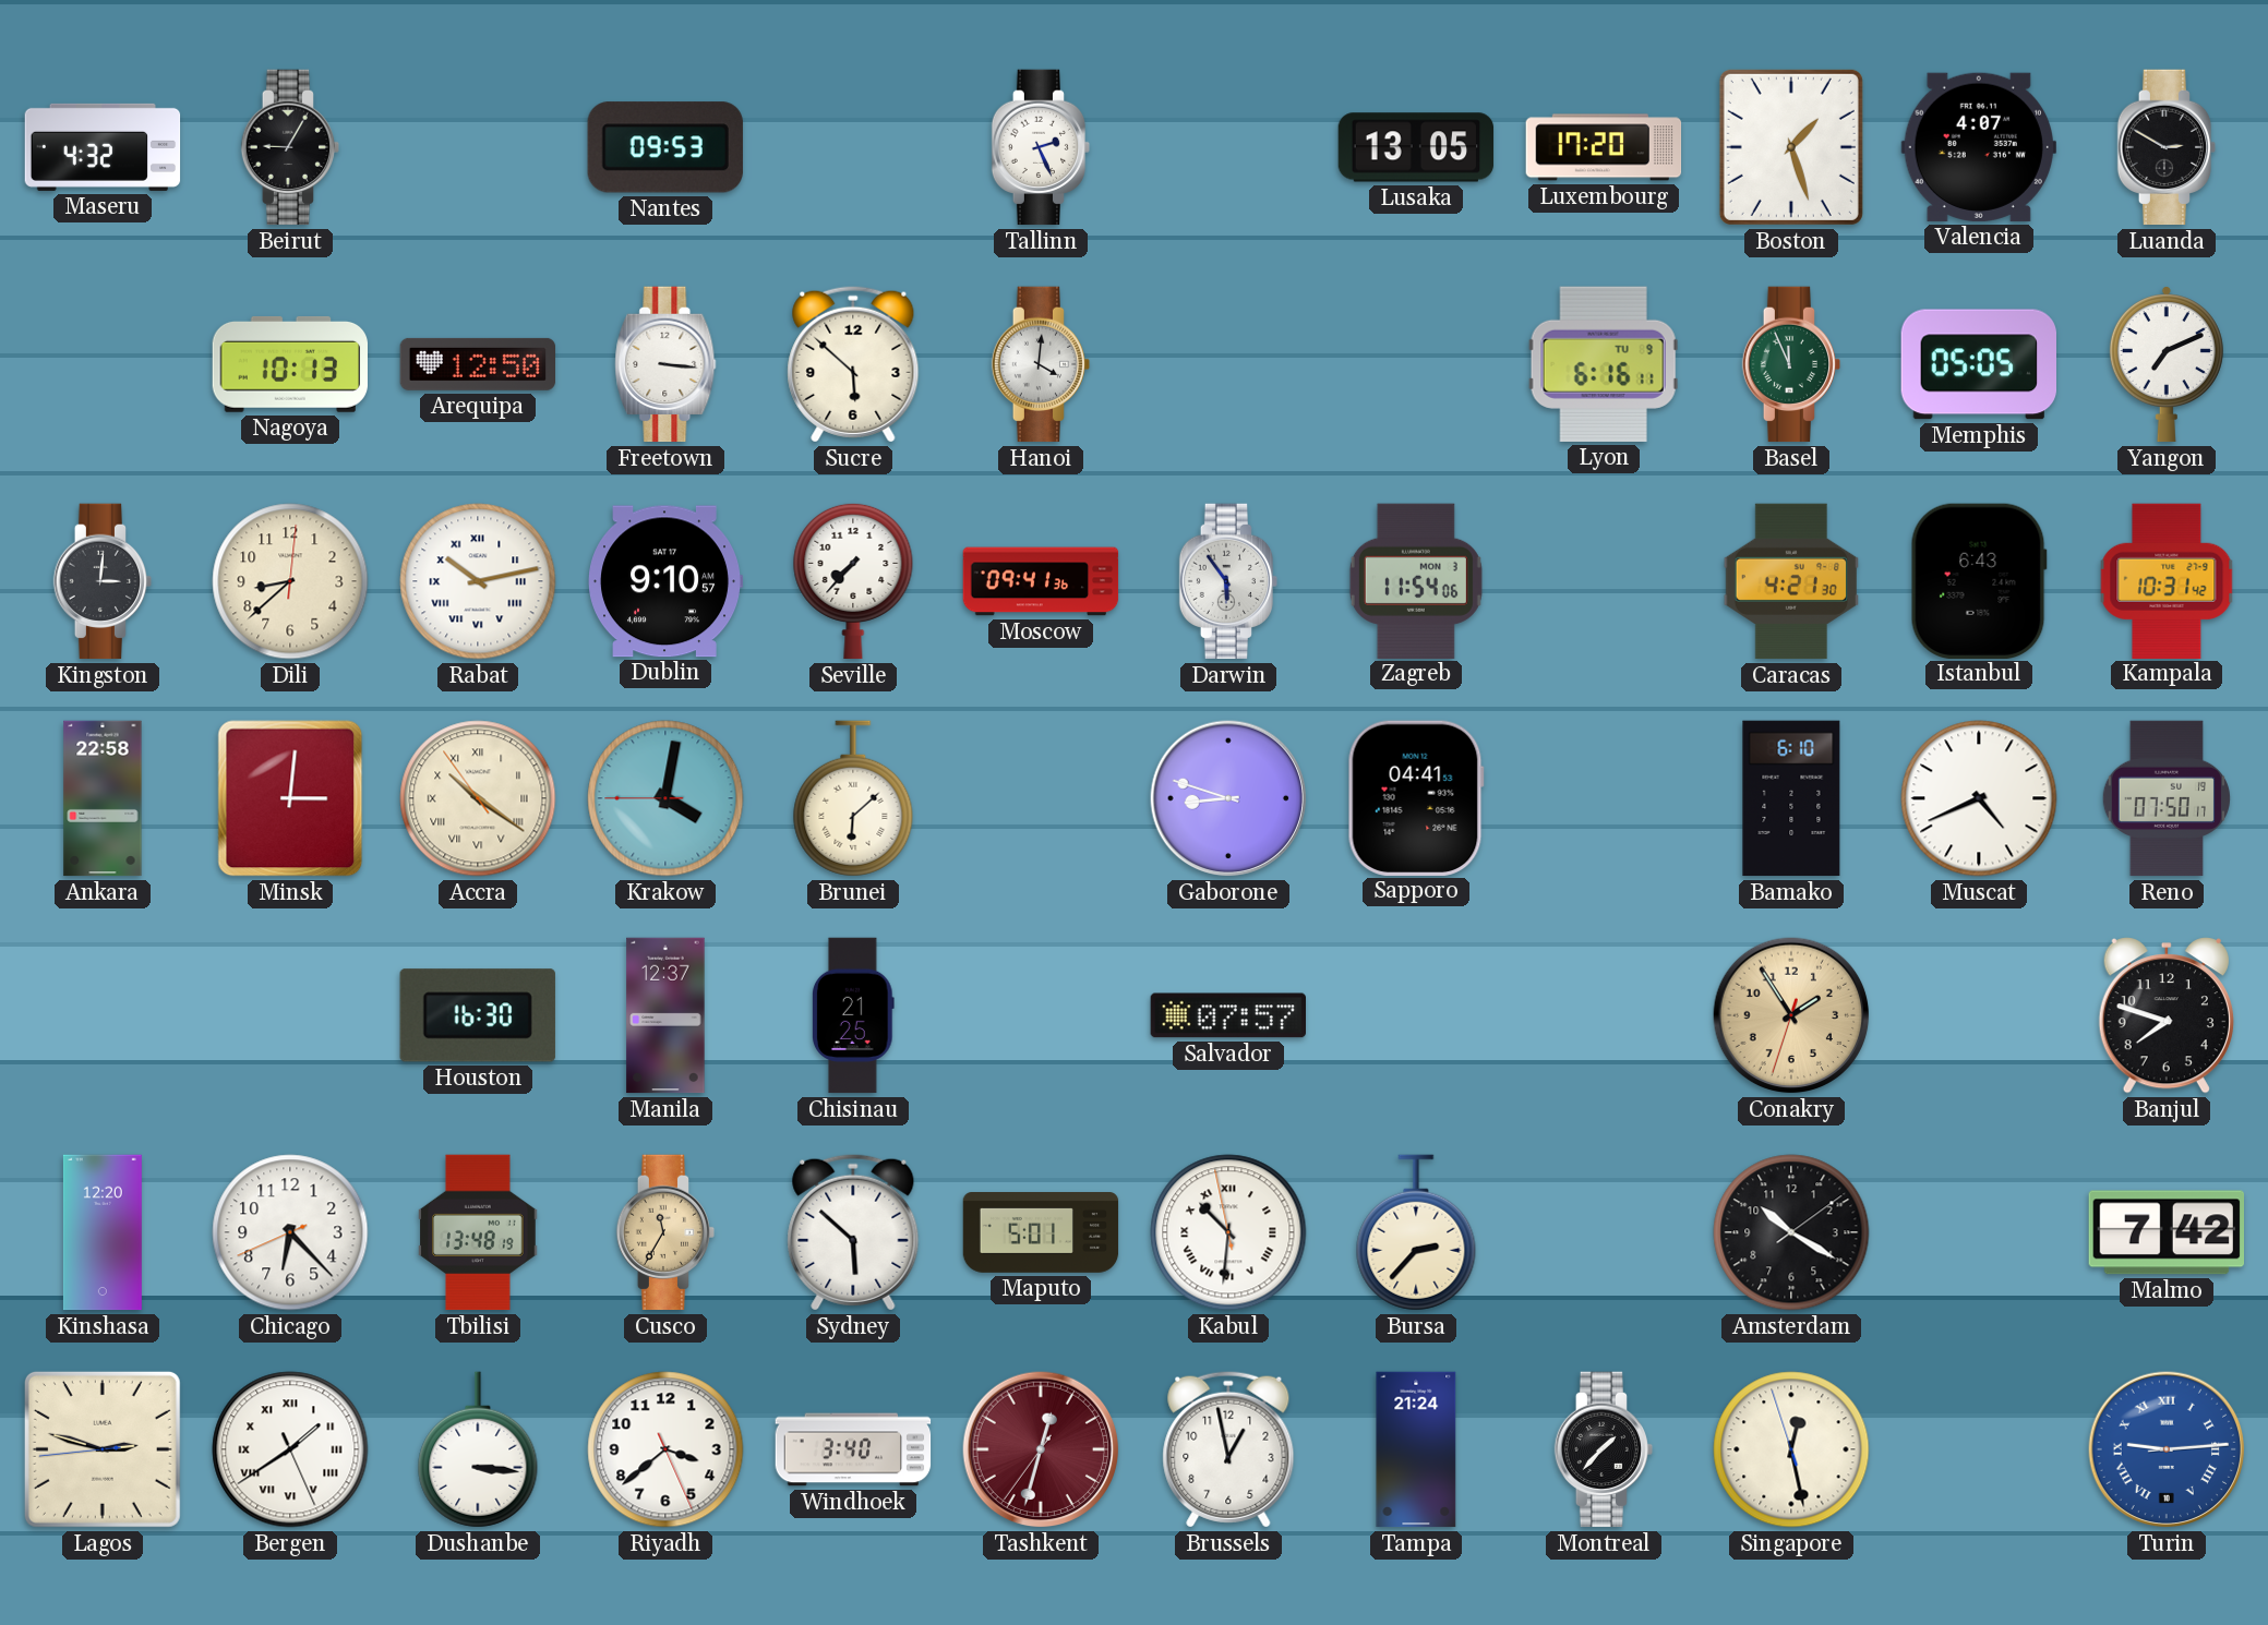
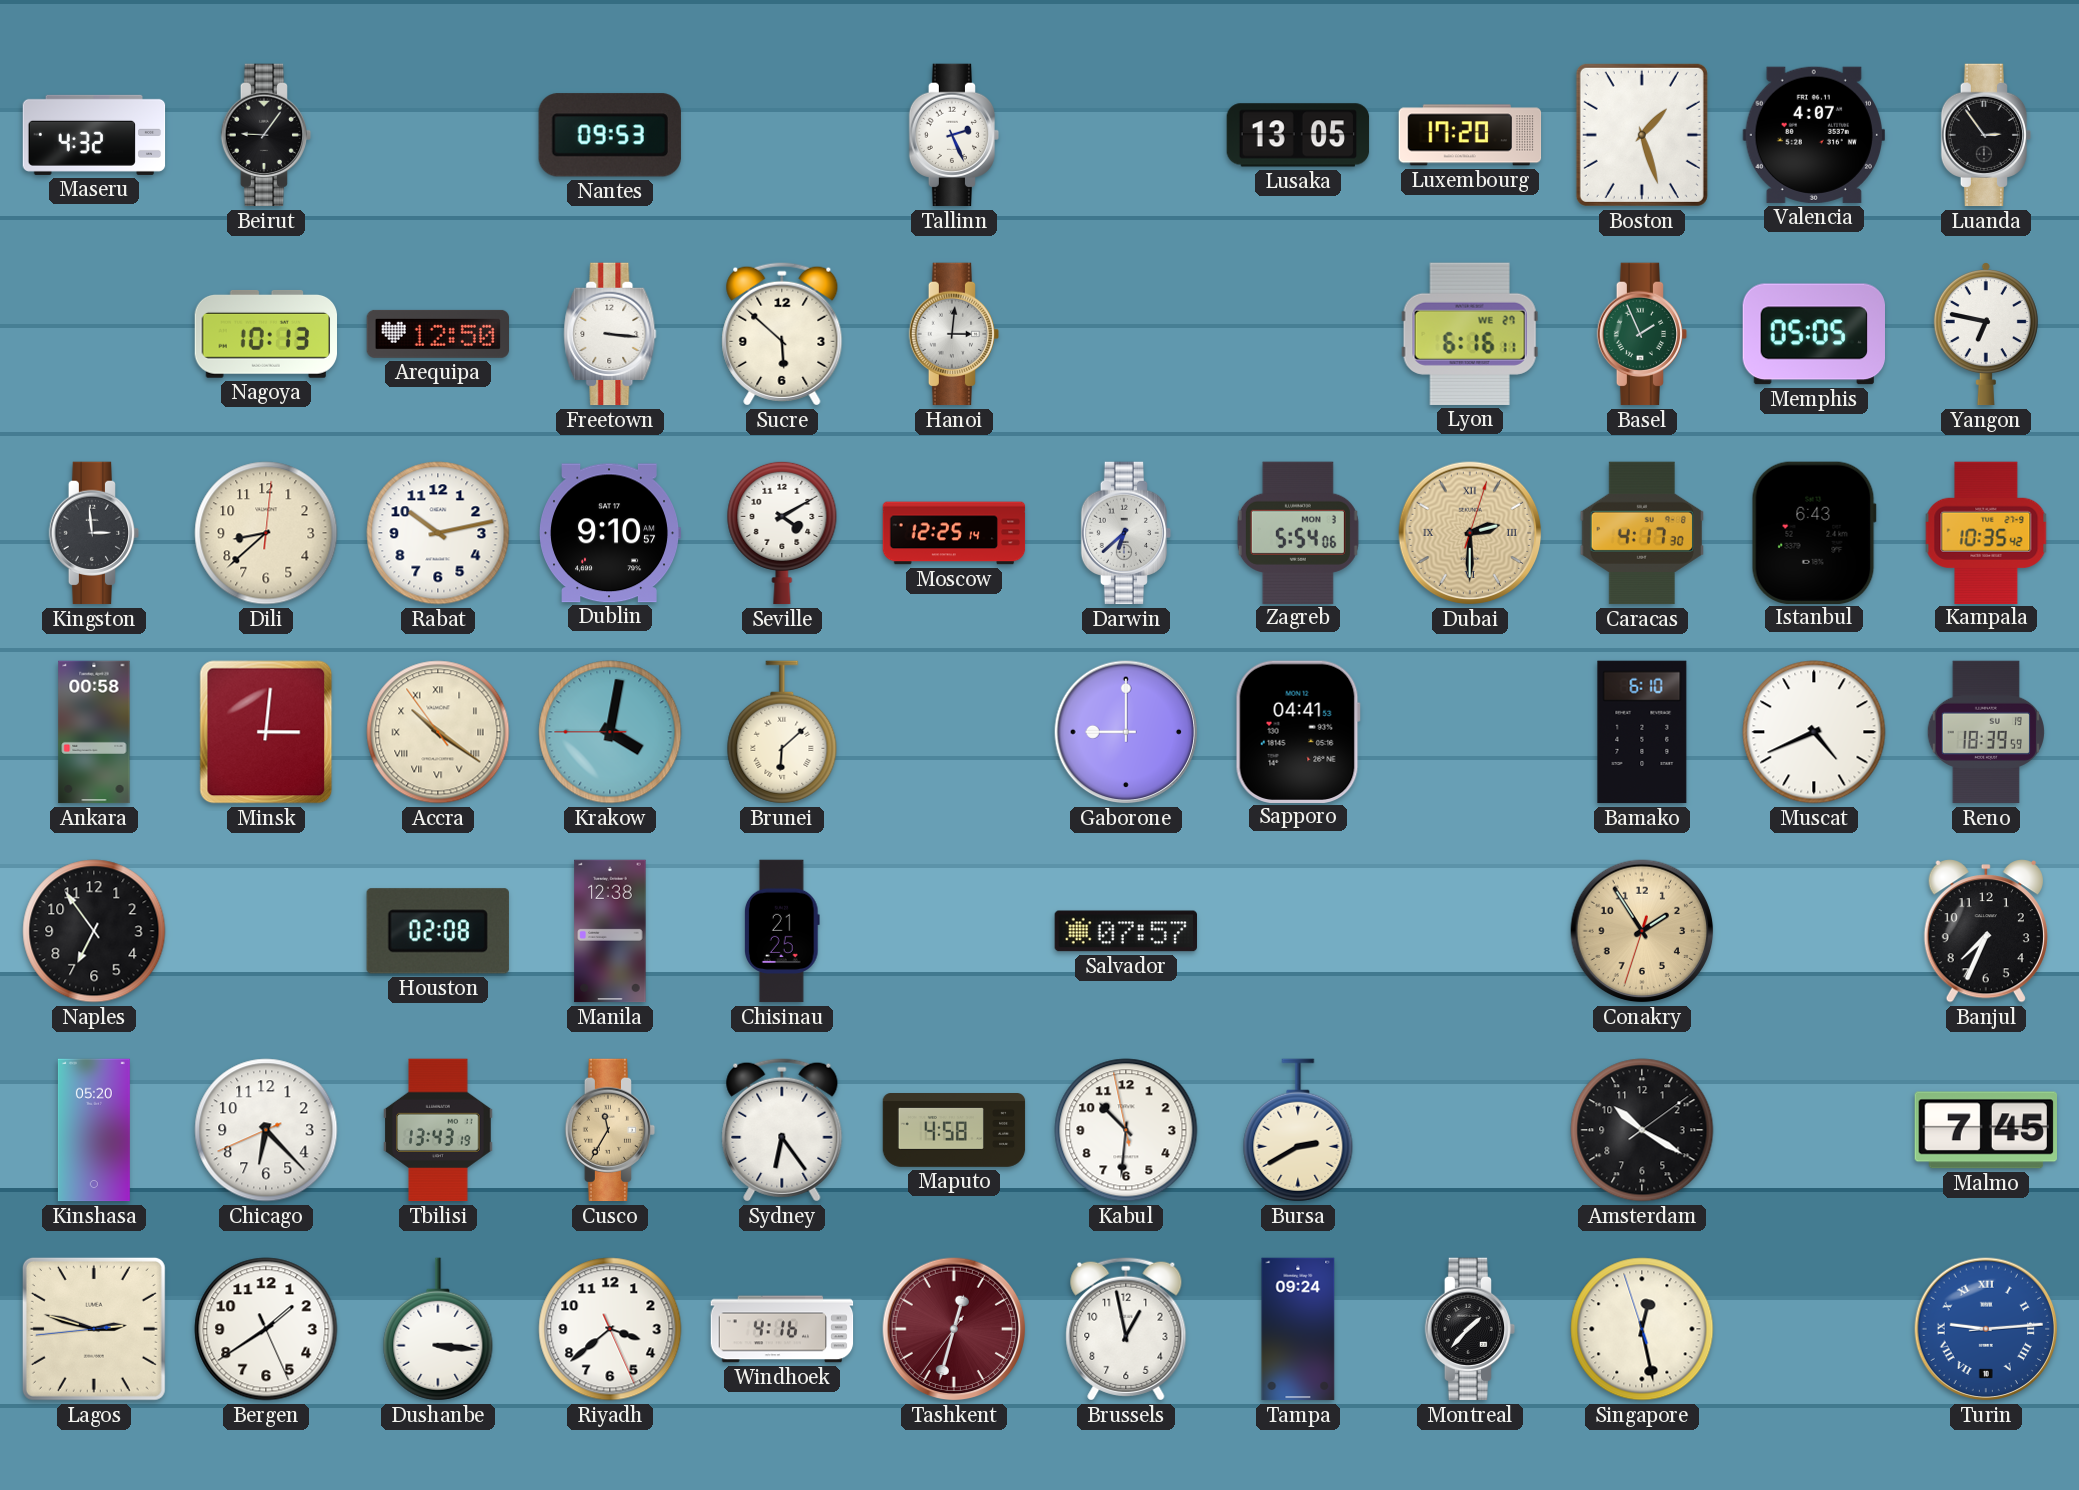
Beirut: 9:05 -> 9:06
Luanda: 2:50 -> 2:54
Hanoi: 4:01 -> 3:01
Lyon date: TU 9 -> WE 27
Basel: 11:56 -> 1:56
Yangon: 7:11 -> 6:47
Kingston: 3:01 -> 2:59
Rabat numerals: Roman -> Arabic
Seville: 7:37 -> 4:10
Moscow: 09:41 -> 12:25
Darwin: 5:54 -> 6:38
Zagreb: 11:54 -> 5:54
Dubai: none -> 2:30
Caracas: 4:21 -> 4:17
Kampala: 10:31 -> 10:35
Ankara: 22:58 -> 00:58
Gaborone: 8:48 -> 9:00
Reno: 07:50 -> 18:39
Naples: none -> 6:54
Houston: 16:30 -> 02:08
Manila: 12:37 -> 12:38
Banjul: 7:48 -> 7:34
Kinshasa: 12:20 -> 05:20
Tbilisi: 13:48 -> 13:43
Sydney: 5:52 -> 6:24
Maputo: 5:01 -> 4:58
Kabul numerals: Roman -> Arabic
Bursa: 2:37 -> 2:40
Malmo: 7:42 -> 7:45
Bergen numerals: Roman -> Arabic
Windhoek: 3:40 -> 4:16
Tampa: 21:24 -> 09:24
